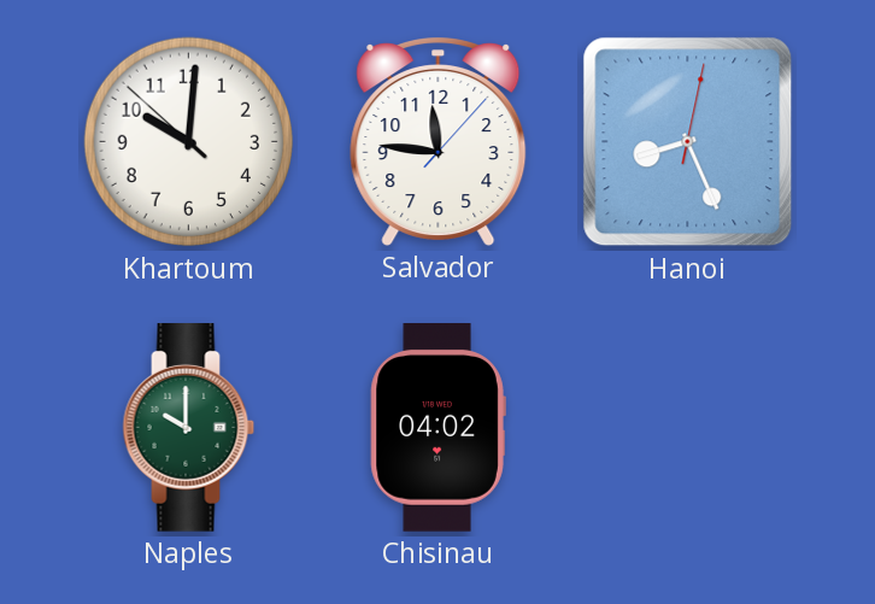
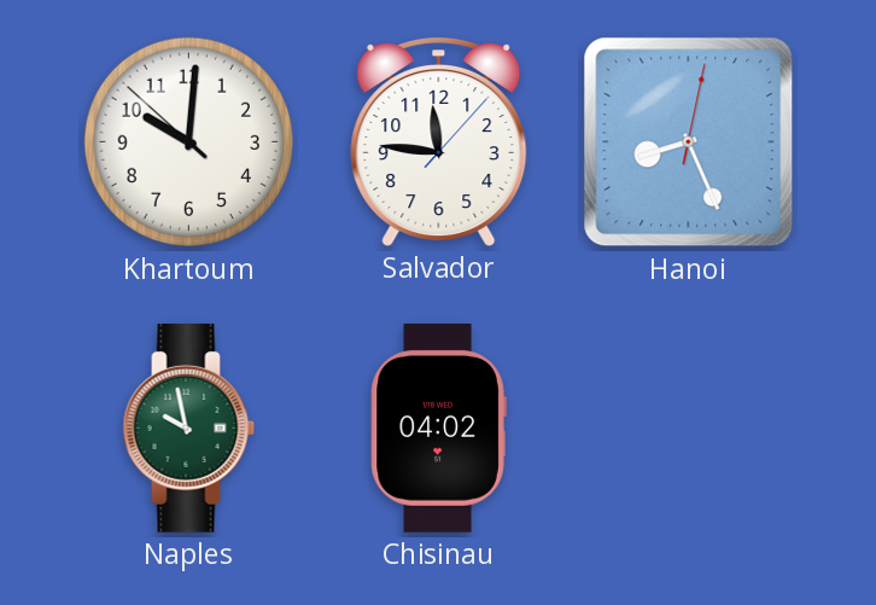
Naples: 10:00 -> 9:58
